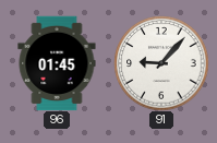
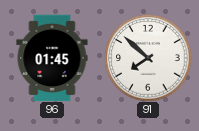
91: 9:07 -> 7:52
